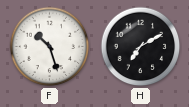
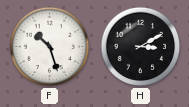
H: 7:10 -> 3:10
